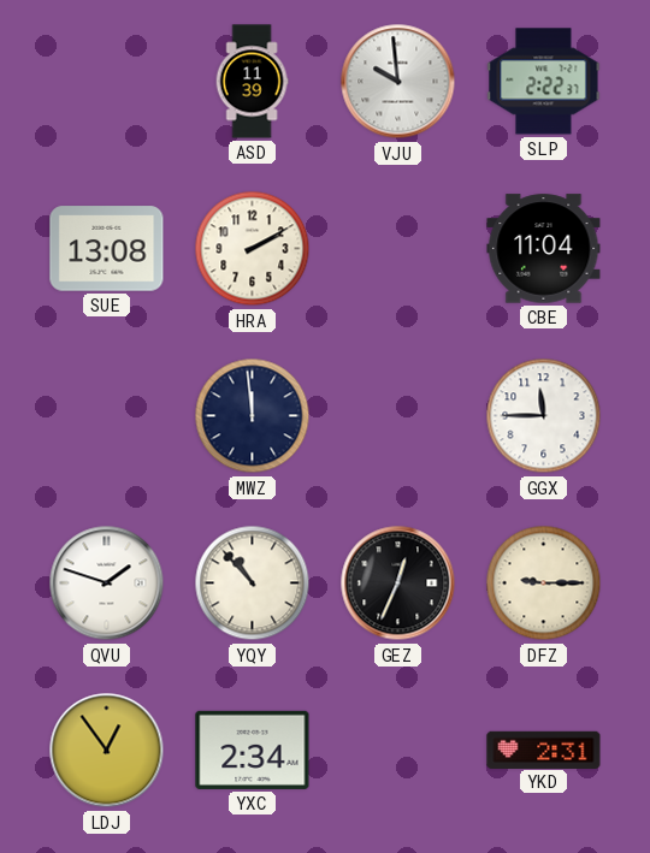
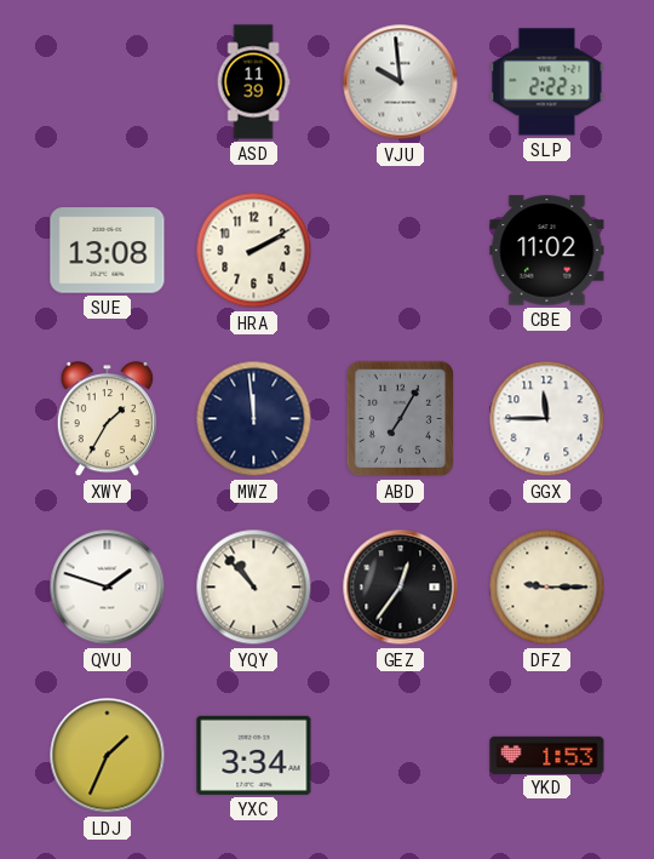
CBE: 11:04 -> 11:02
XWY: none -> 1:35
ABD: none -> 7:05
GEZ: 12:34 -> 12:36
LDJ: 12:54 -> 1:34
YXC: 2:34 -> 3:34
YKD: 2:31 -> 1:53
